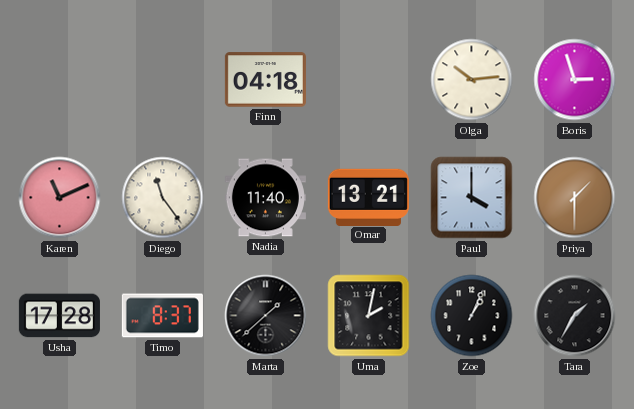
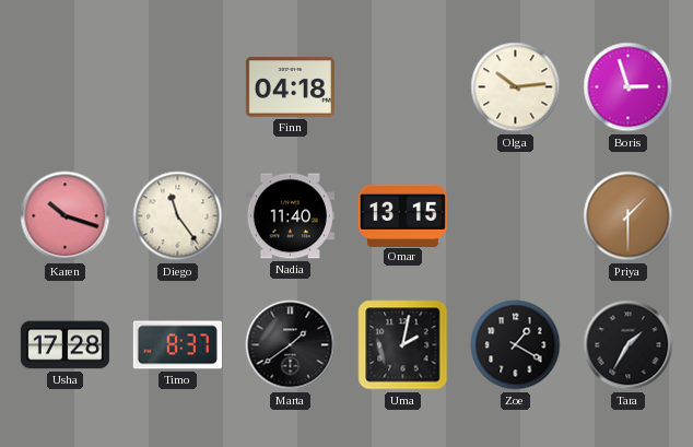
Karen: 11:11 -> 10:18
Omar: 13:21 -> 13:15
Paul: 4:00 -> none
Marta: 1:38 -> 1:39
Zoe: 1:04 -> 1:20
